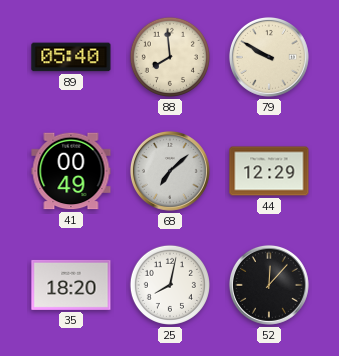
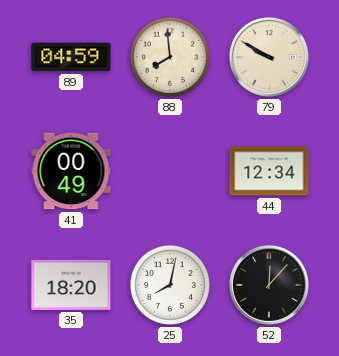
89: 05:40 -> 04:59
68: 7:08 -> none
44: 12:29 -> 12:34
